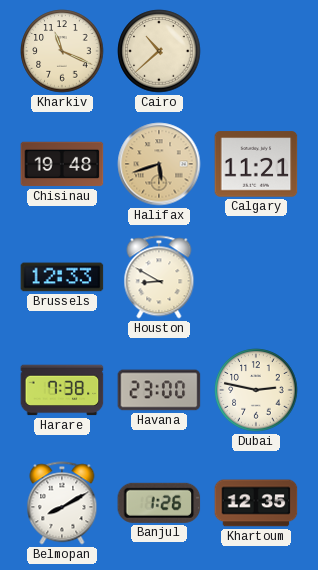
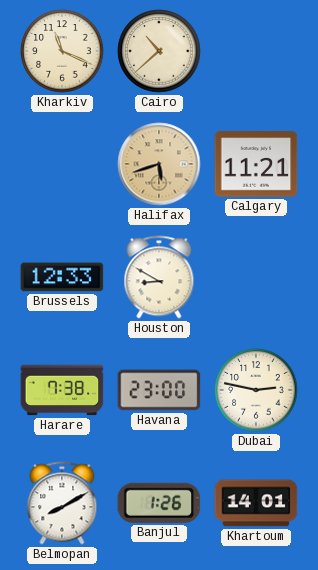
Chisinau: 19:48 -> none
Khartoum: 12:35 -> 14:01
